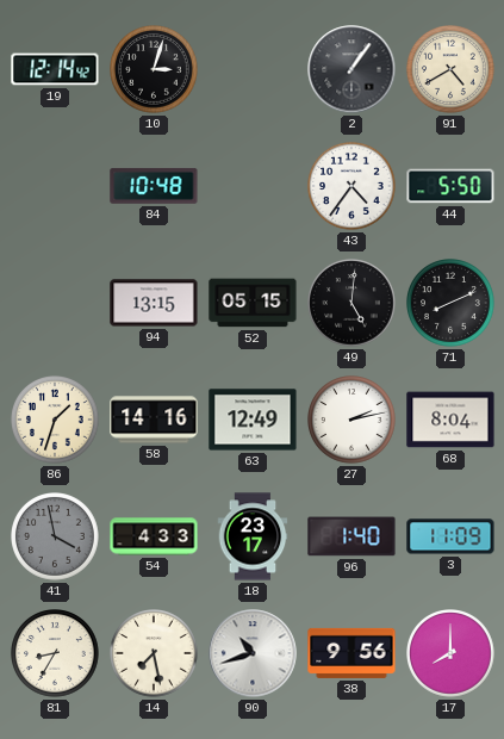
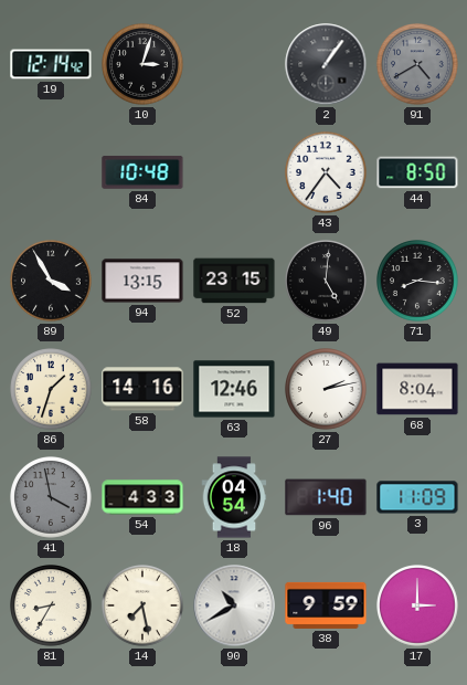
91 dial: cream -> grey
44: 5:50 -> 8:50
89: none -> 3:55
52: 05:15 -> 23:15
71: 8:11 -> 8:16
63: 12:49 -> 12:46
18: 23:17 -> 04:54
90: 10:42 -> 10:40
38: 9:56 -> 9:59
17: 8:00 -> 3:00
